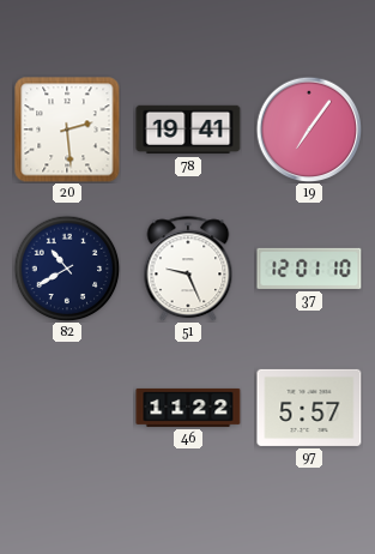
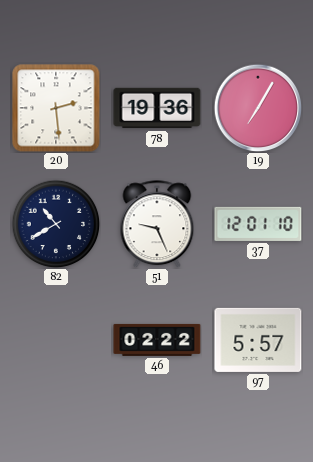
78: 19:41 -> 19:36
19: 7:06 -> 7:05
46: 11:22 -> 02:22
